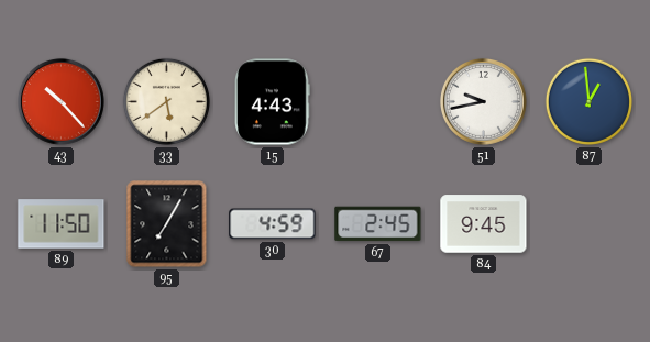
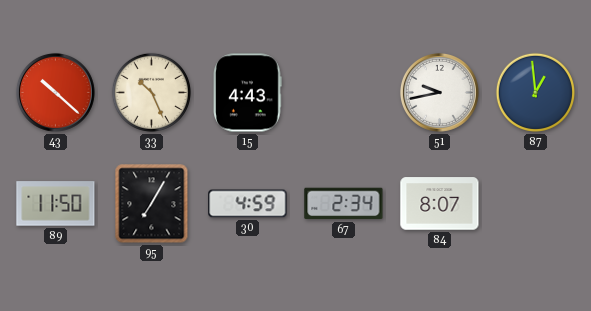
43: 10:23 -> 10:22
33: 5:39 -> 10:26
67: 2:45 -> 2:34
84: 9:45 -> 8:07
